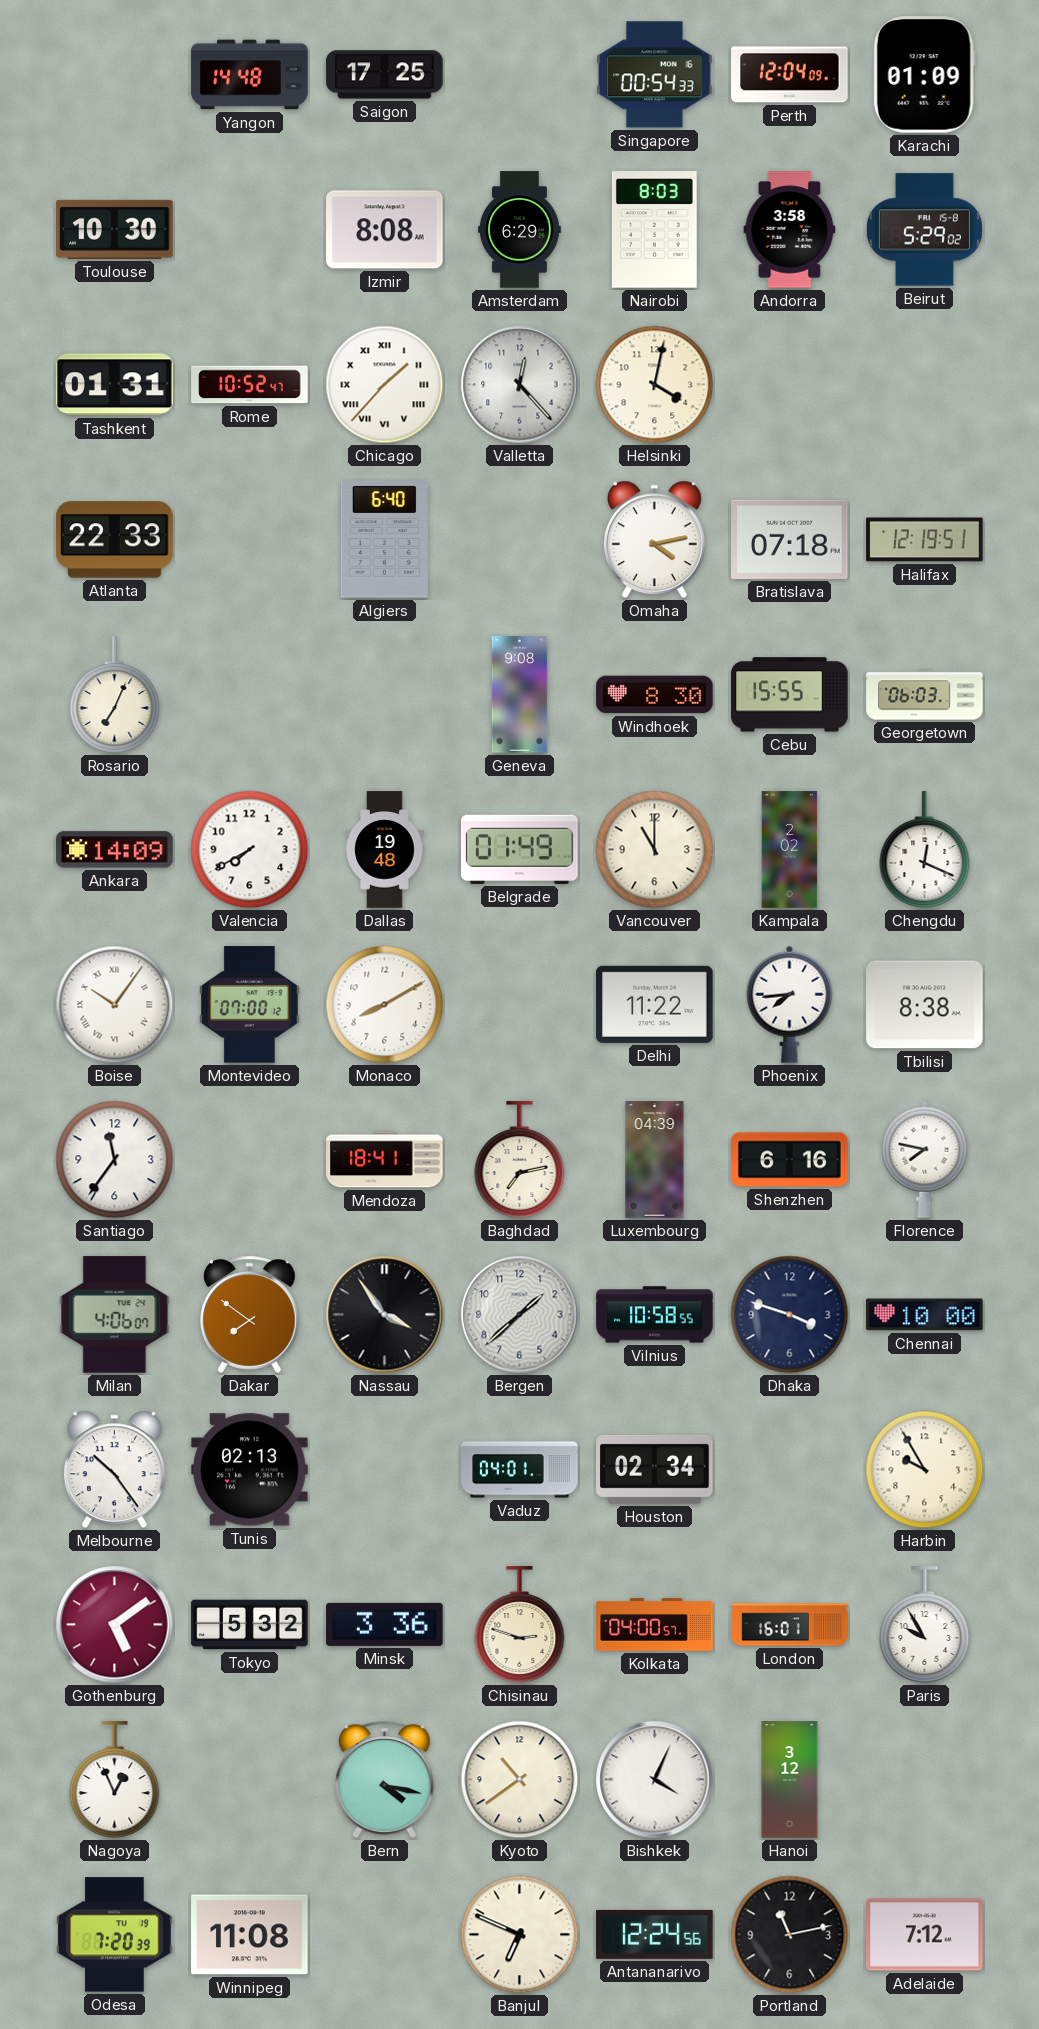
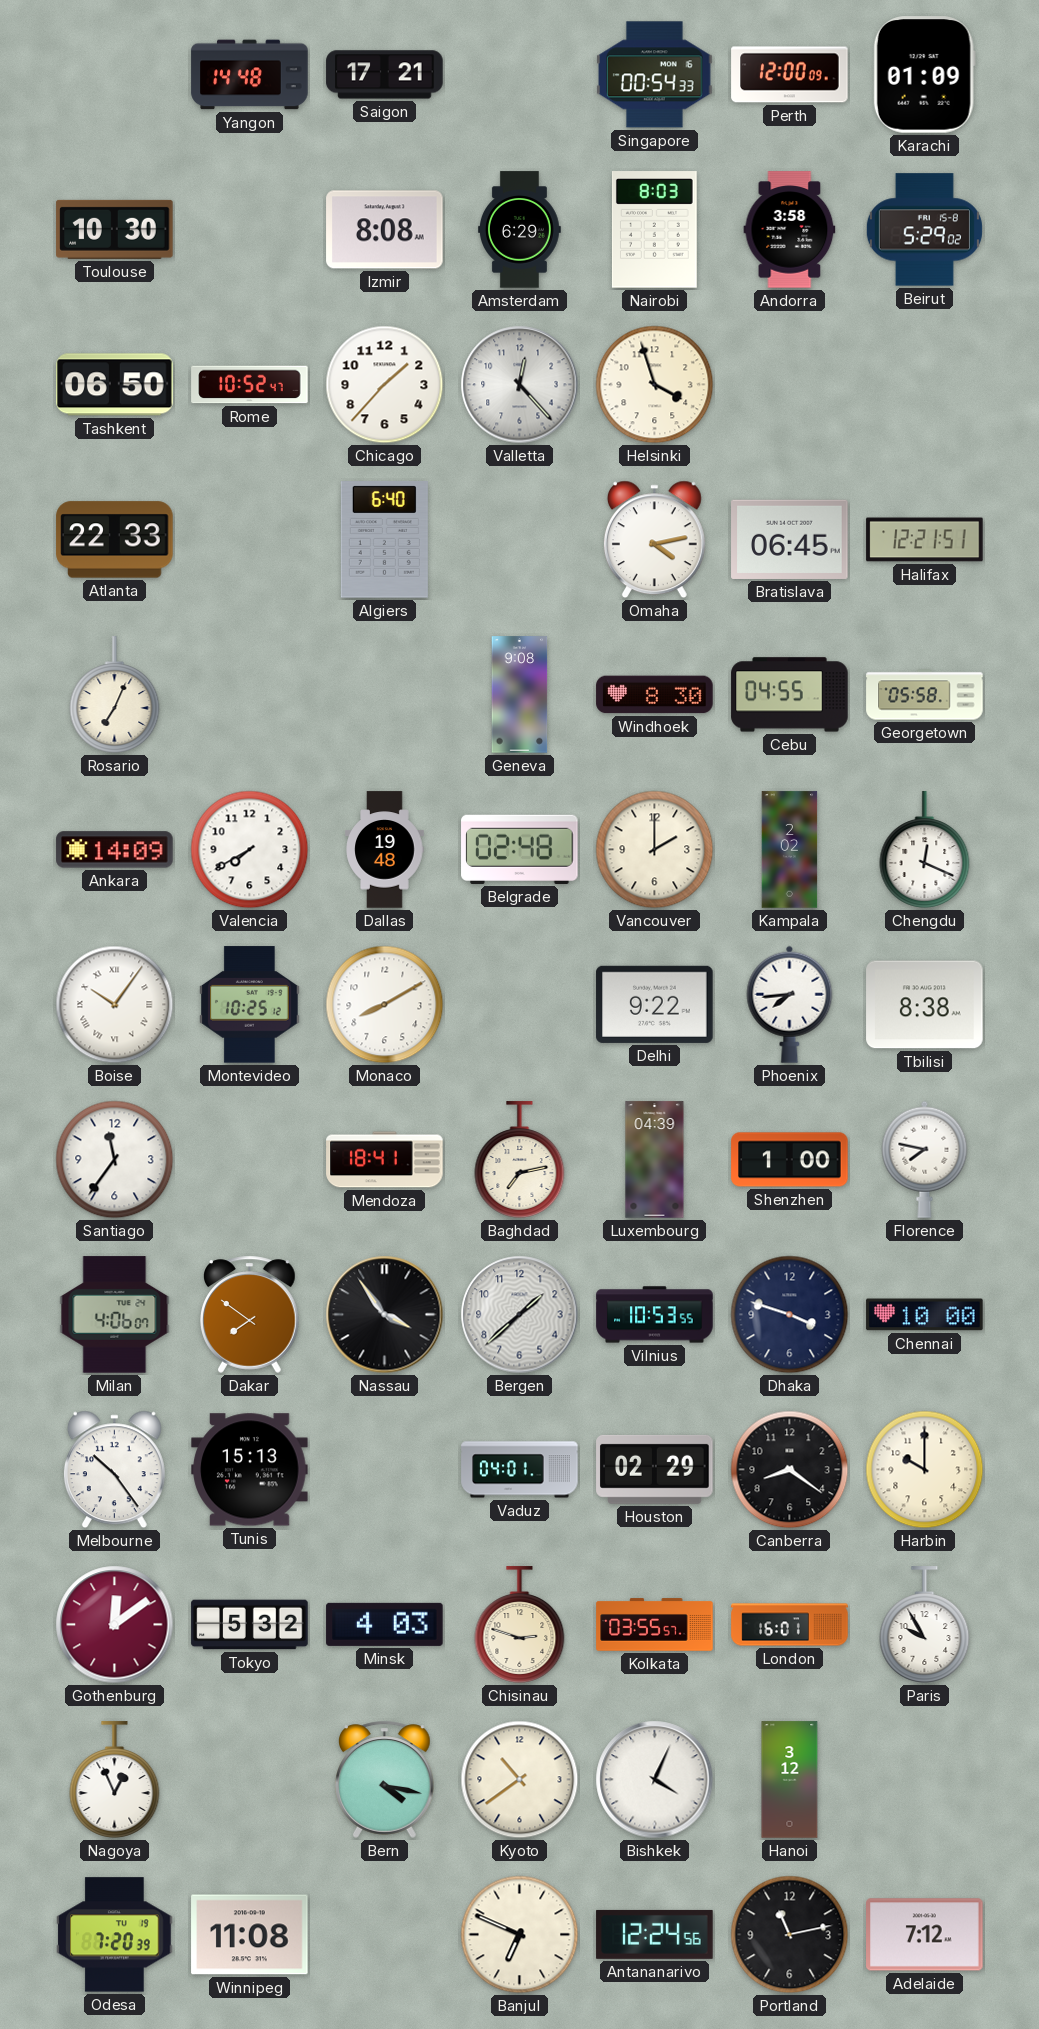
Saigon: 17:25 -> 17:21
Perth: 12:04 -> 12:00
Tashkent: 01:31 -> 06:50
Chicago numerals: Roman -> Arabic
Helsinki: 4:02 -> 3:57
Bratislava: 07:18 -> 06:45
Halifax: 12:19 -> 12:21
Cebu: 15:55 -> 04:55
Georgetown: 06:03 -> 05:58
Belgrade: 01:49 -> 02:48
Vancouver: 11:00 -> 2:00
Montevideo: 07:00 -> 10:25
Delhi: 11:22 -> 9:22
Shenzhen: 6:16 -> 1:00
Vilnius: 10:58 -> 10:53
Tunis: 02:13 -> 15:13
Houston: 02:34 -> 02:29
Canberra: none -> 8:21
Harbin: 9:55 -> 10:00
Gothenburg: 5:09 -> 12:09
Minsk: 3:36 -> 4:03
Kolkata: 04:00 -> 03:55
